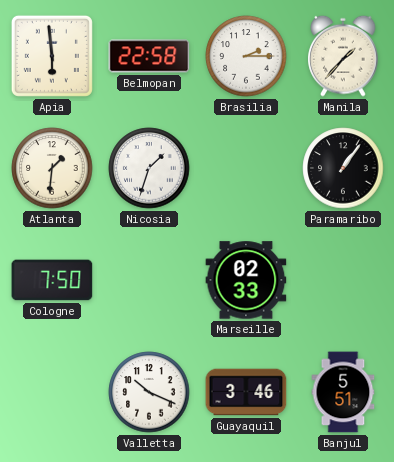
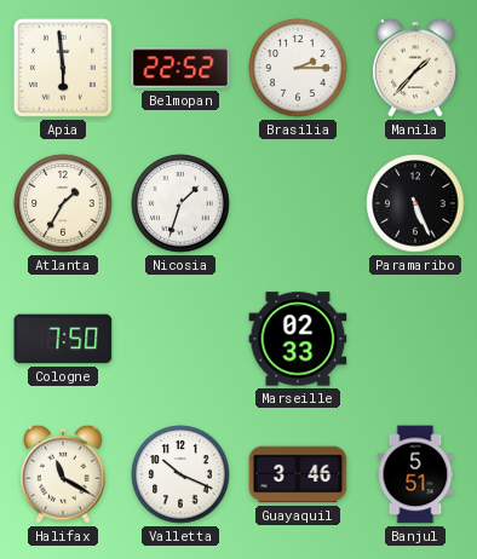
Belmopan: 22:58 -> 22:52
Atlanta: 1:31 -> 1:35
Paramaribo: 1:06 -> 5:26
Halifax: none -> 11:20
